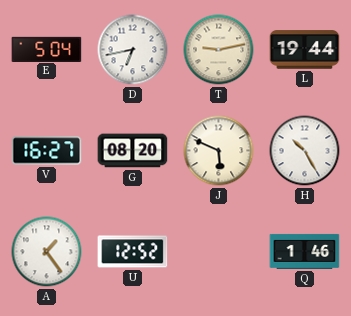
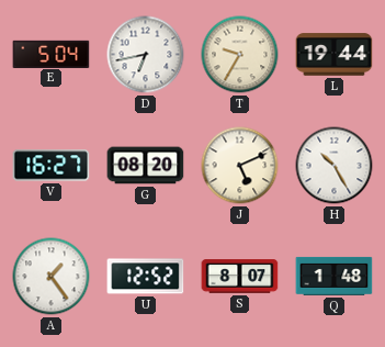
T: 9:13 -> 9:35
J: 5:49 -> 5:11
S: none -> 8:07
Q: 1:46 -> 1:48
